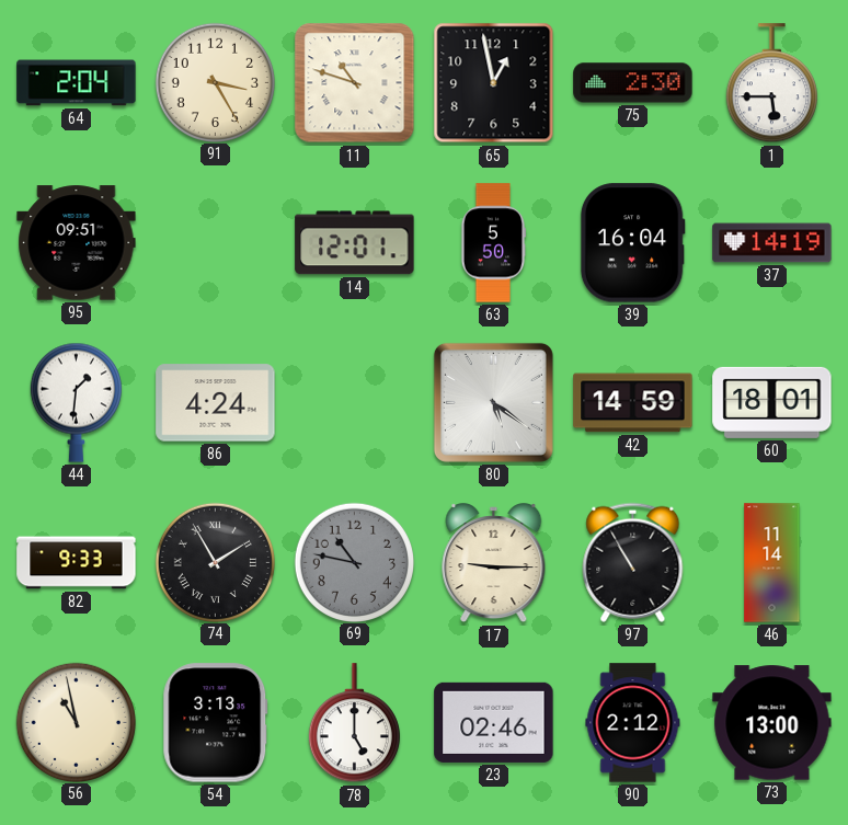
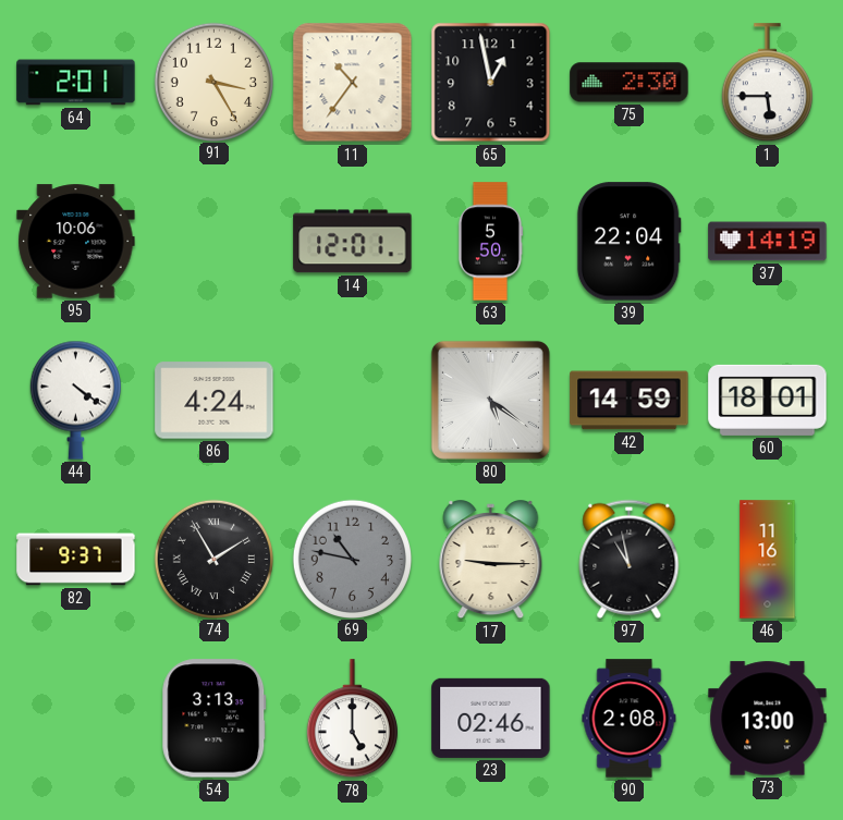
64: 2:04 -> 2:01
11: 10:48 -> 10:36
95: 09:51 -> 10:06
39: 16:04 -> 22:04
44: 1:31 -> 4:21
82: 9:33 -> 9:37
97: 10:55 -> 10:58
46: 11:14 -> 11:16
56: 10:58 -> none
90: 2:12 -> 2:08
